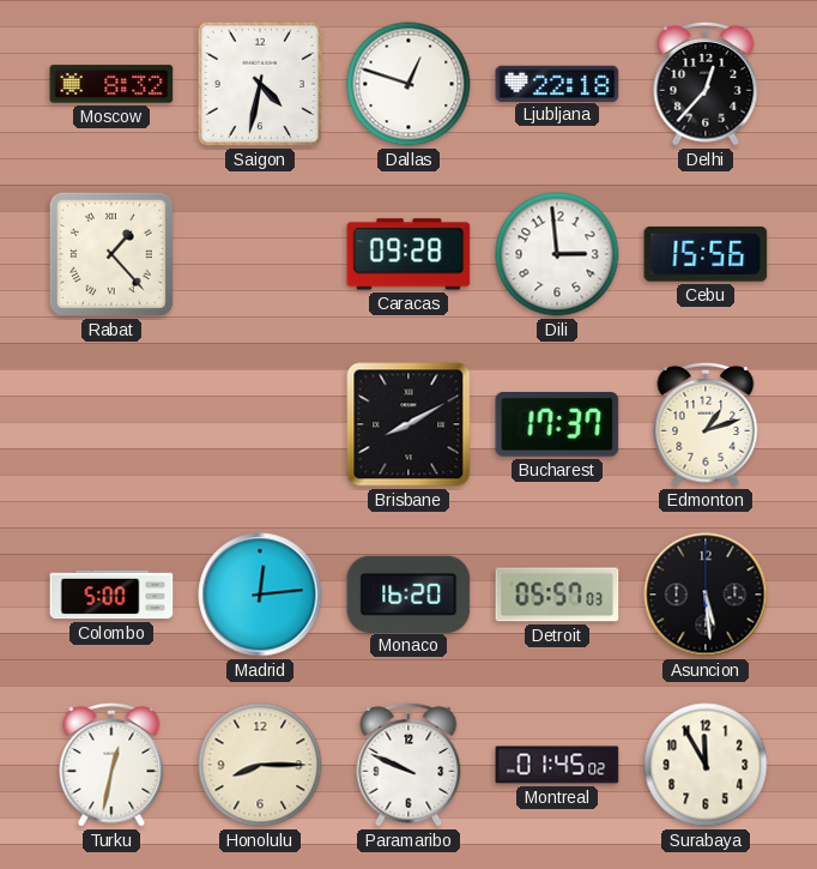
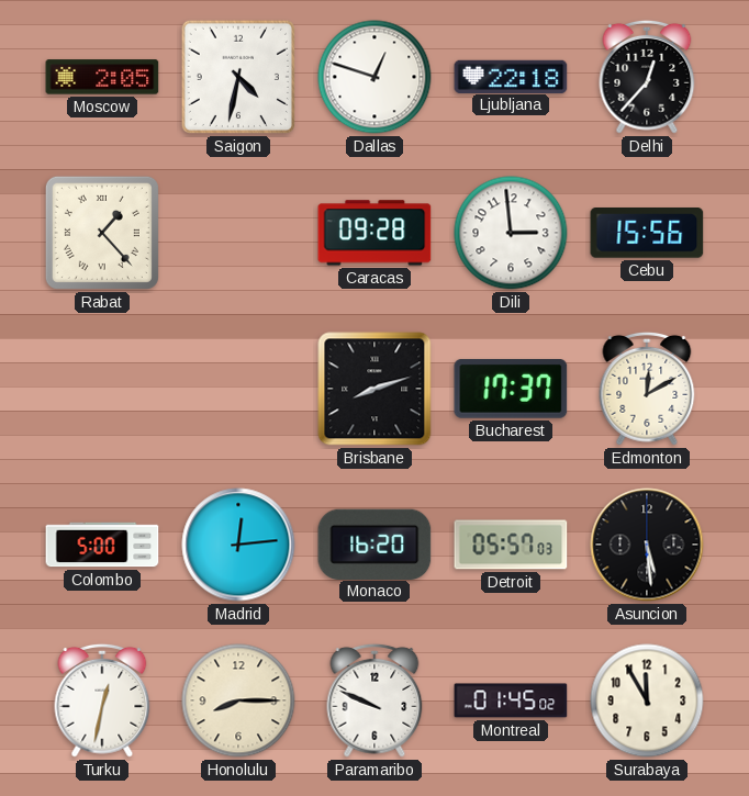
Moscow: 8:32 -> 2:05
Brisbane: 8:10 -> 8:12
Edmonton: 1:12 -> 12:10
